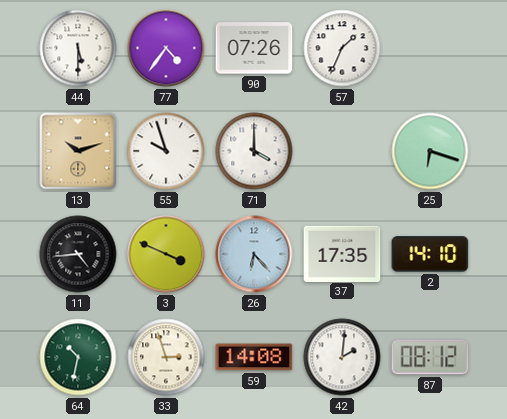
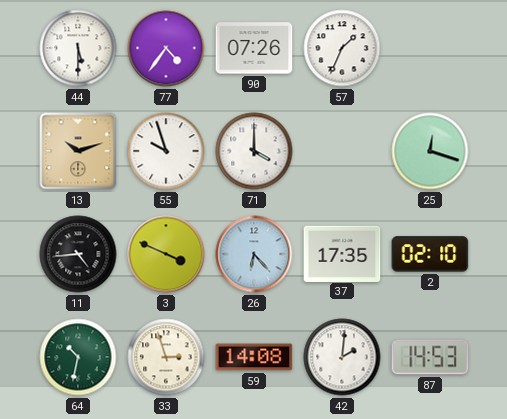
25: 6:18 -> 12:18
2: 14:10 -> 02:10
87: 08:12 -> 14:53
